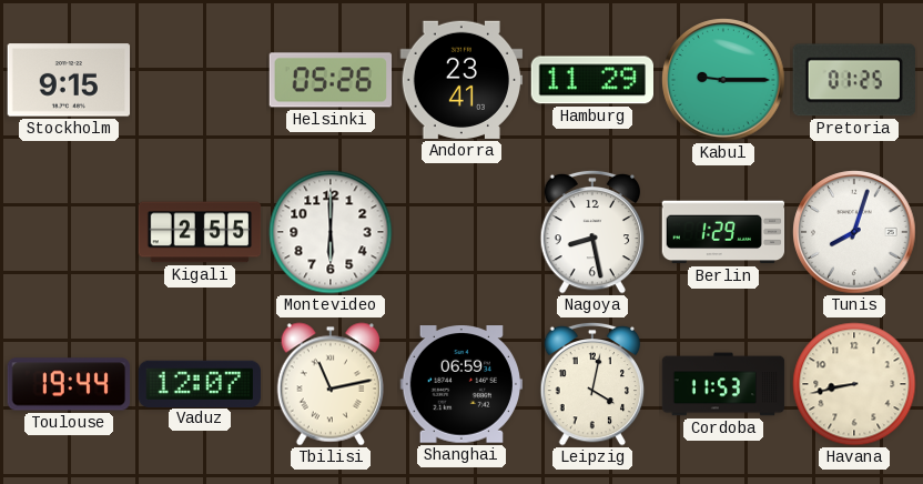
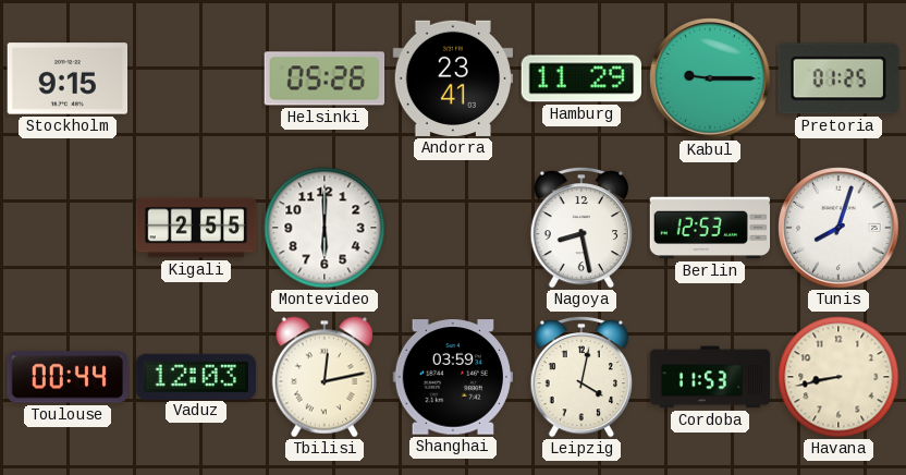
Berlin: 1:29 -> 12:53
Toulouse: 19:44 -> 00:44
Vaduz: 12:07 -> 12:03
Tbilisi: 11:13 -> 12:13
Shanghai: 06:59 -> 03:59
